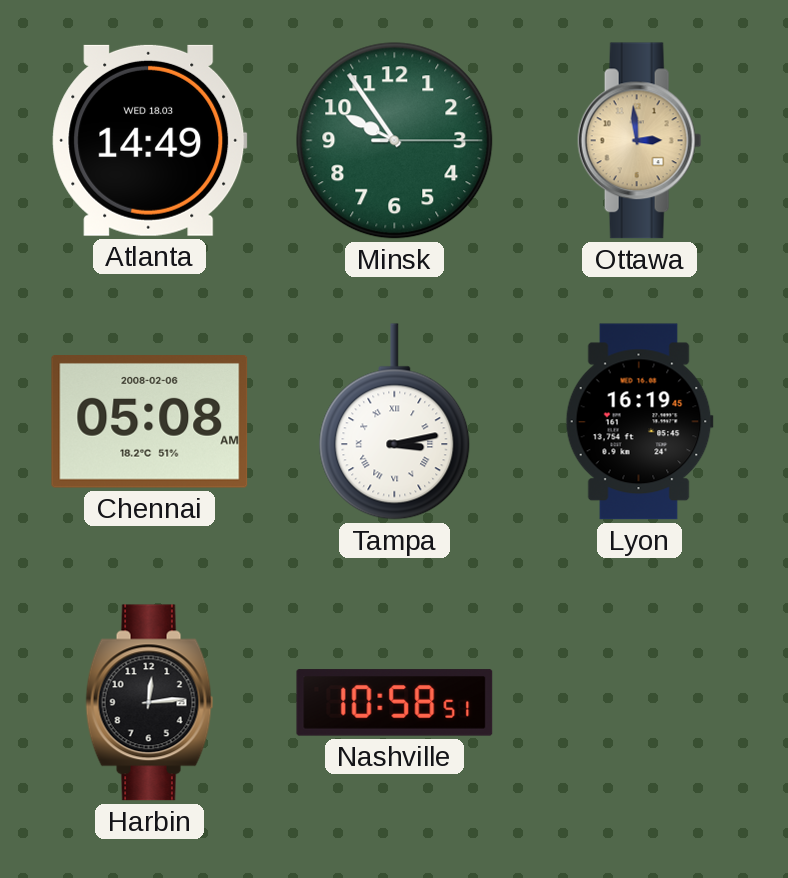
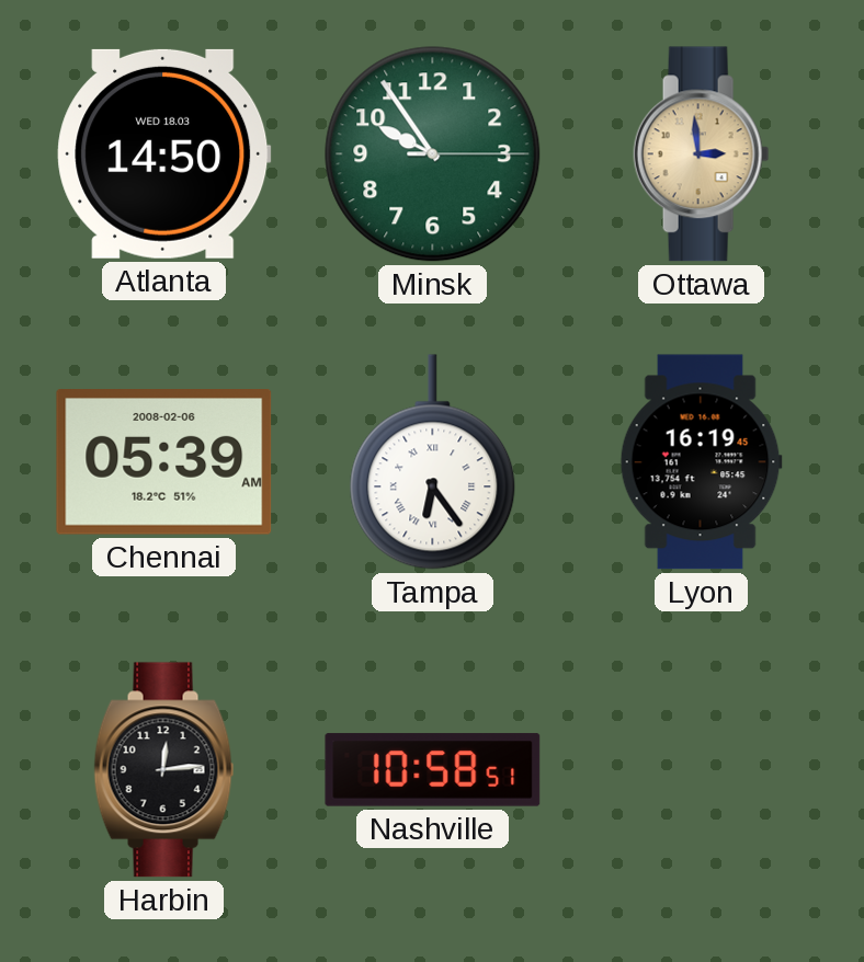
Atlanta: 14:49 -> 14:50
Chennai: 05:08 -> 05:39
Tampa: 3:13 -> 6:24
